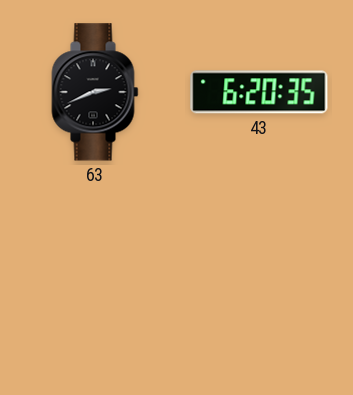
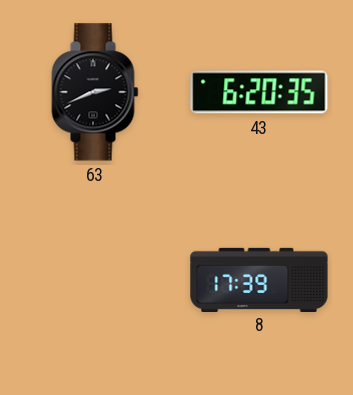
8: none -> 17:39
